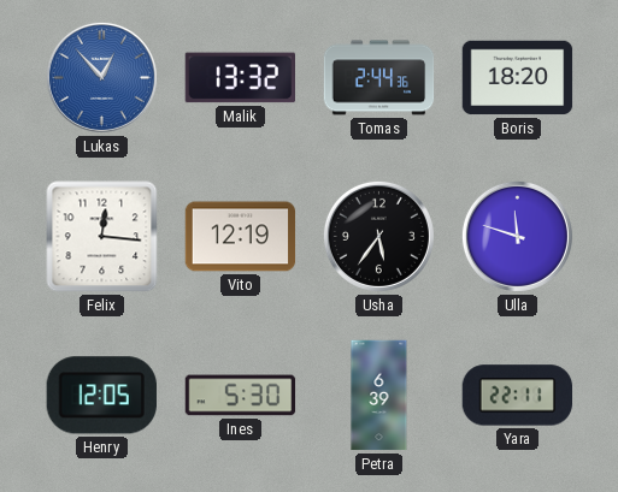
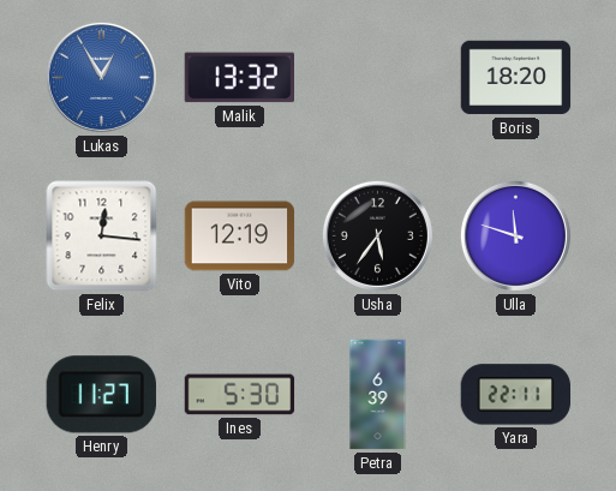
Lukas: 12:53 -> 12:55
Tomas: 2:44 -> none
Henry: 12:05 -> 11:27
